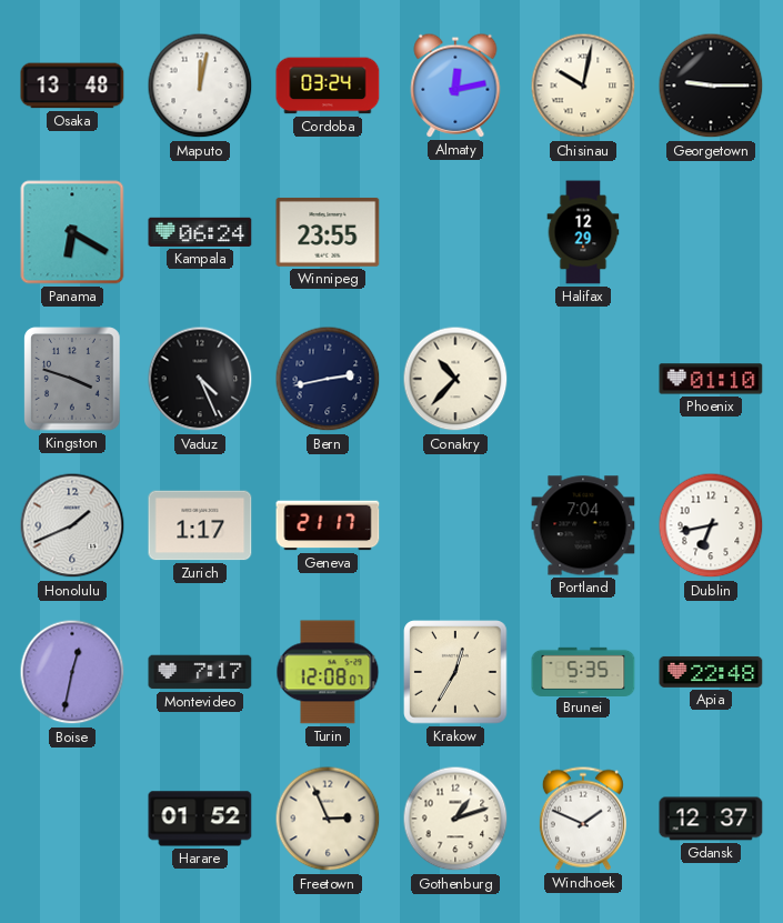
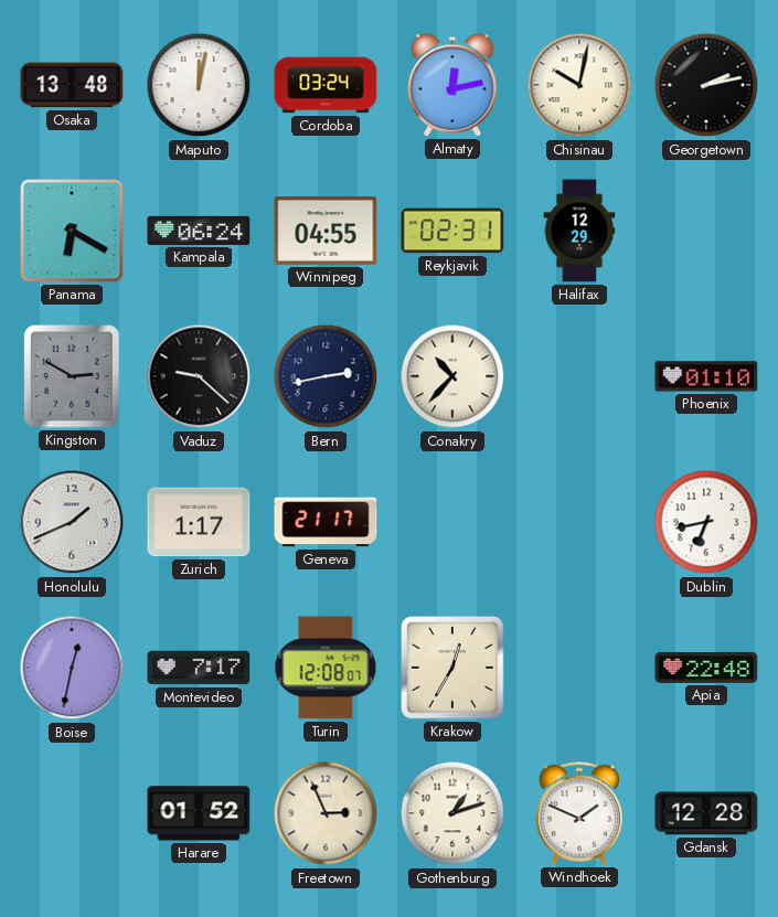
Georgetown: 9:15 -> 2:13
Winnipeg: 23:55 -> 04:55
Reykjavik: none -> 02:31
Kingston: 3:48 -> 2:50
Vaduz: 4:26 -> 9:22
Portland: 7:04 -> none
Brunei: 5:35 -> none
Gdansk: 12:37 -> 12:28
